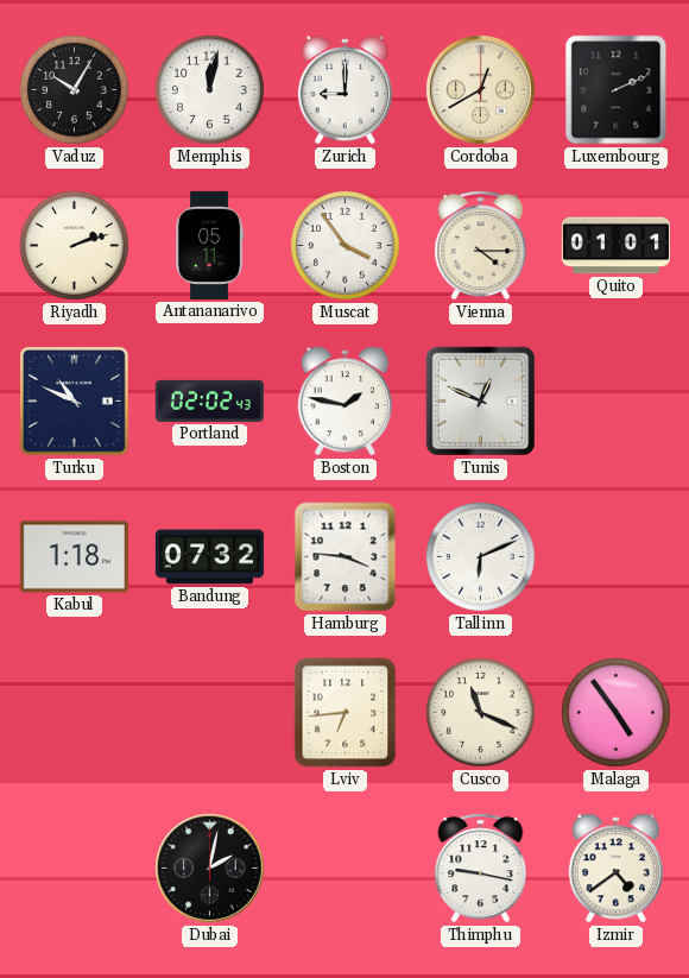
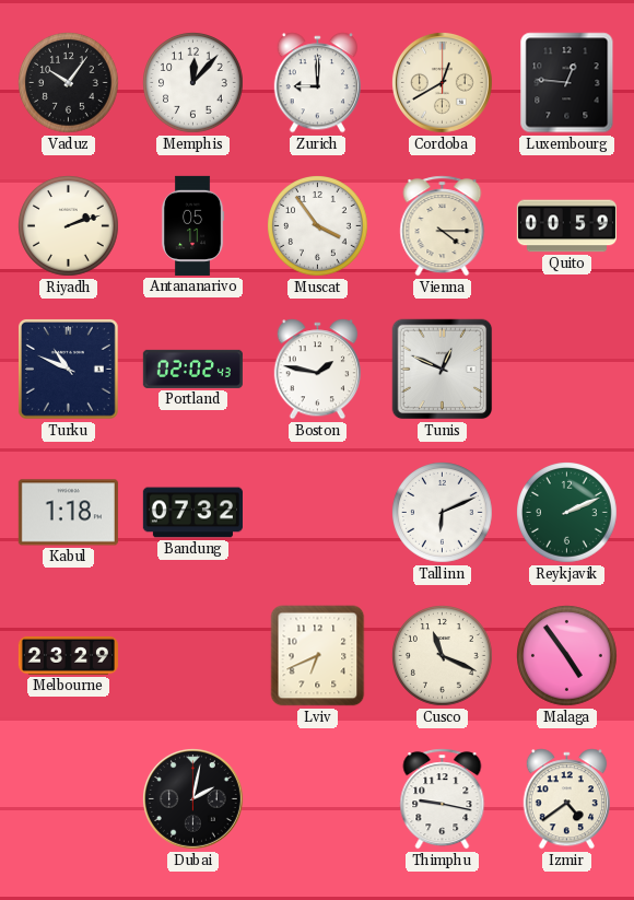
Vaduz: 10:05 -> 10:06
Memphis: 12:02 -> 12:07
Luxembourg: 2:11 -> 12:46
Quito: 01:01 -> 00:59
Hamburg: 3:46 -> none
Reykjavik: none -> 2:11
Melbourne: none -> 23:29
Lviv: 6:44 -> 6:41
